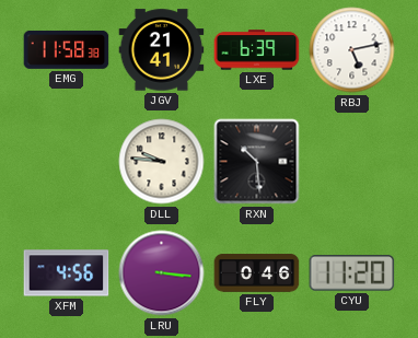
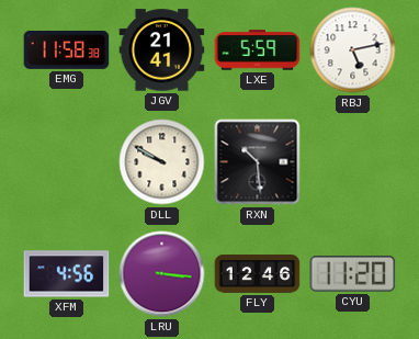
LXE: 6:39 -> 5:59
DLL: 9:46 -> 9:50
FLY: 0:46 -> 12:46
